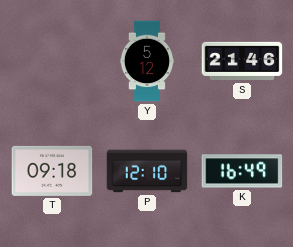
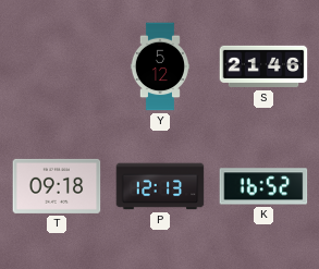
P: 12:10 -> 12:13
K: 16:49 -> 16:52
